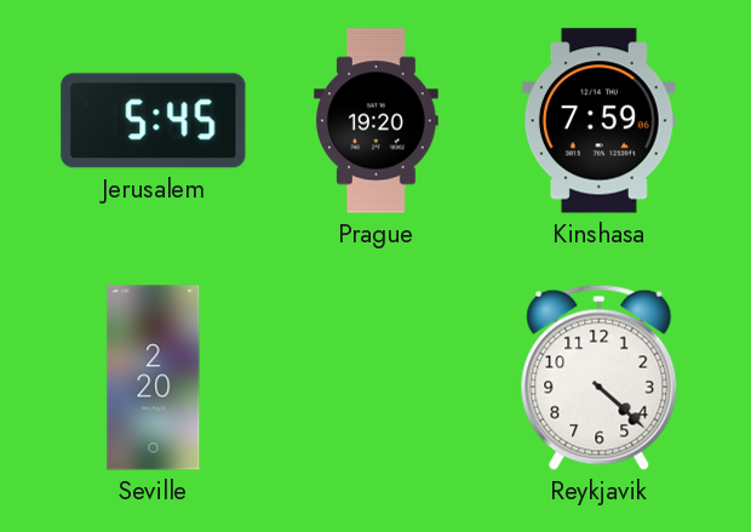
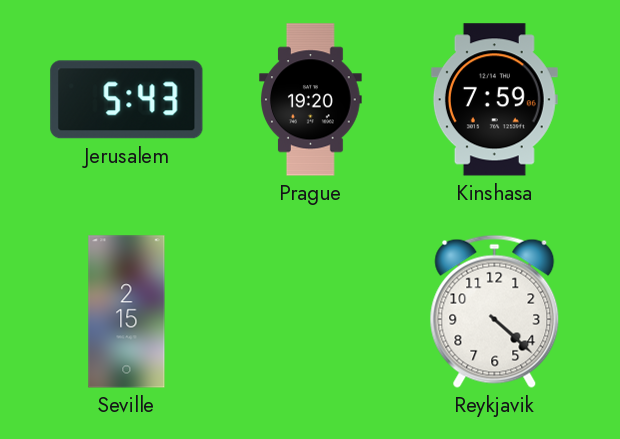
Jerusalem: 5:45 -> 5:43
Seville: 2:20 -> 2:15
